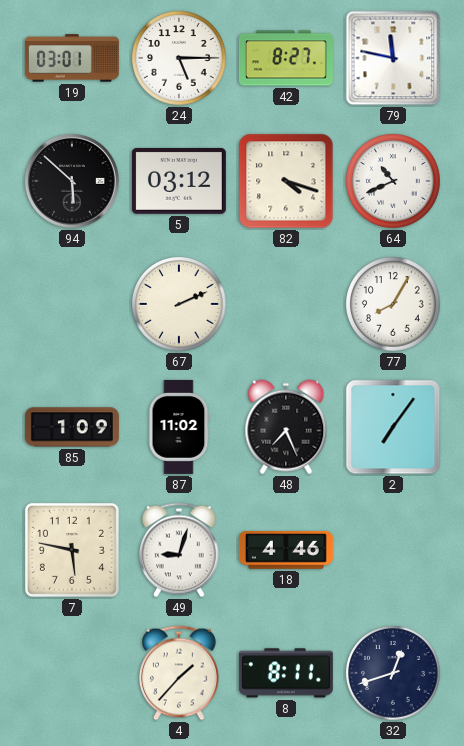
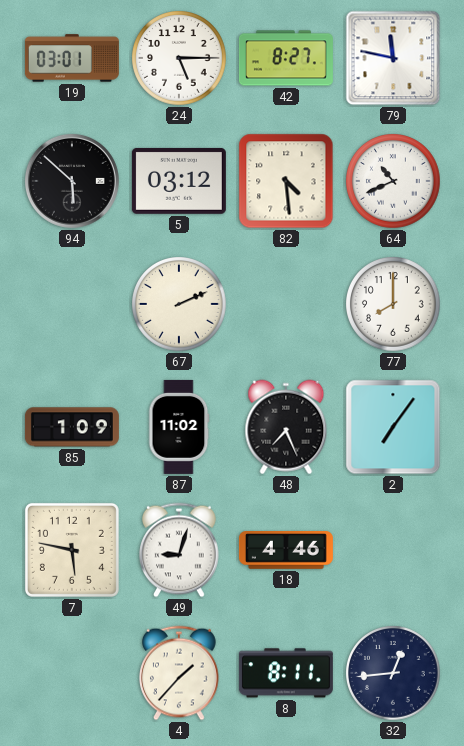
82: 4:18 -> 4:29
77: 8:05 -> 8:00
32: 12:42 -> 12:44
